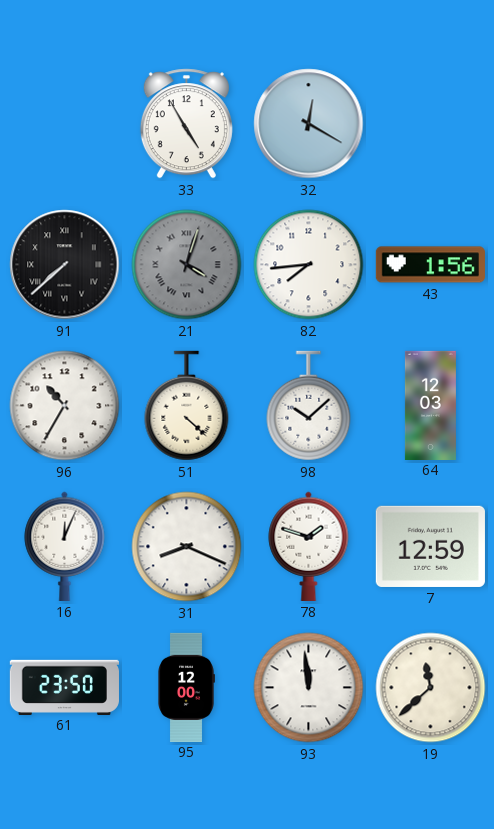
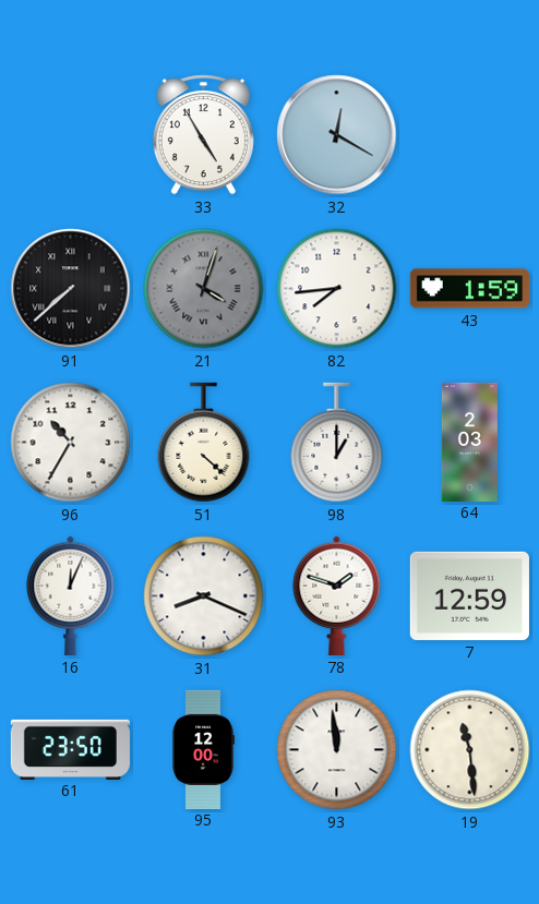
43: 1:56 -> 1:59
98: 10:08 -> 1:00
64: 12:03 -> 2:03
19: 11:38 -> 11:29
